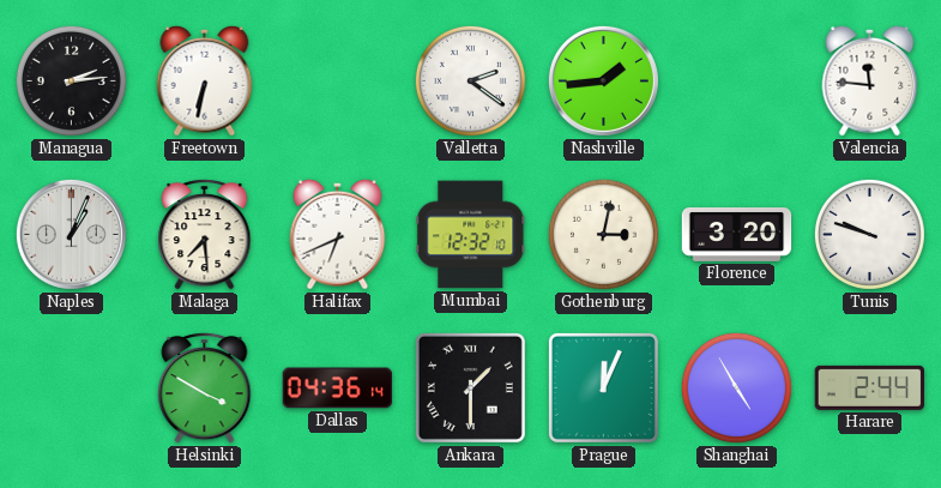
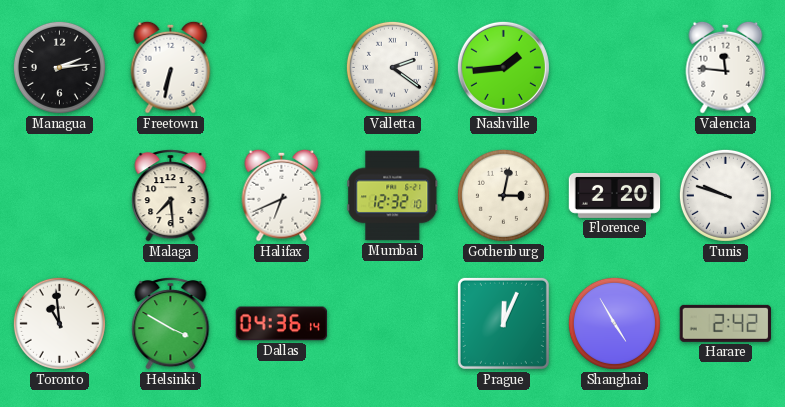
Naples: 1:04 -> none
Florence: 3:20 -> 2:20
Toronto: none -> 10:59
Ankara: 1:30 -> none
Harare: 2:44 -> 2:42
